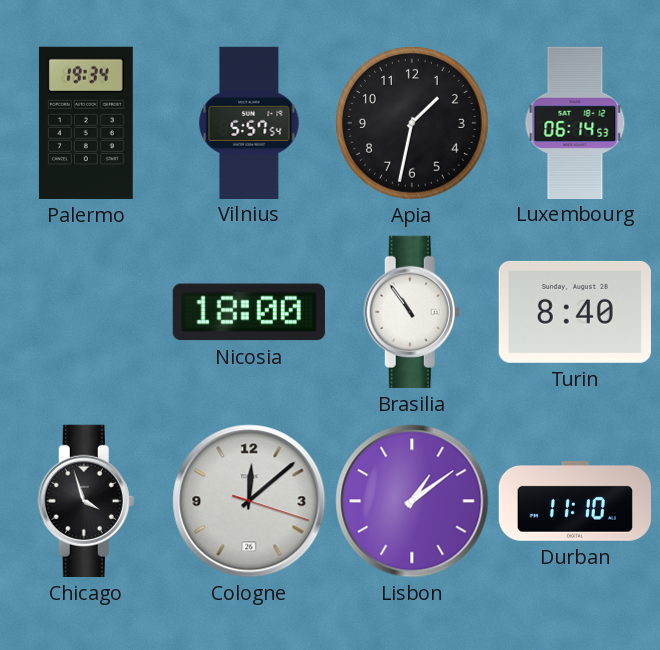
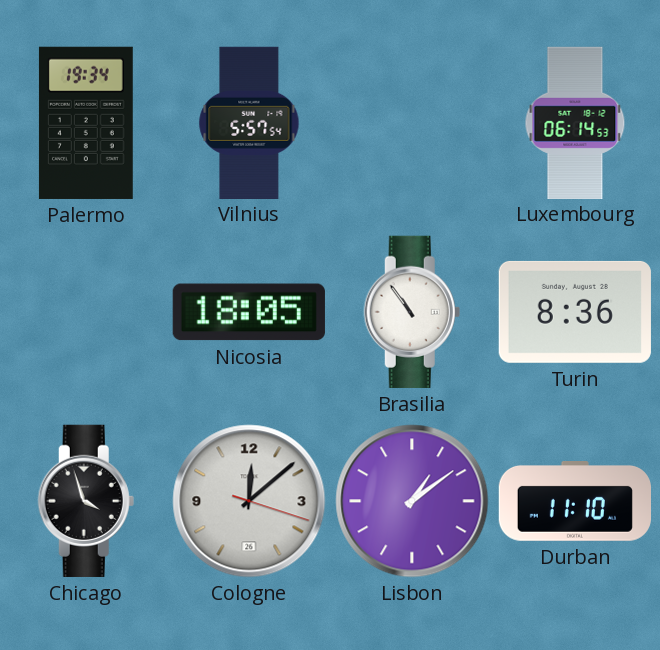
Apia: 1:32 -> none
Nicosia: 18:00 -> 18:05
Turin: 8:40 -> 8:36
